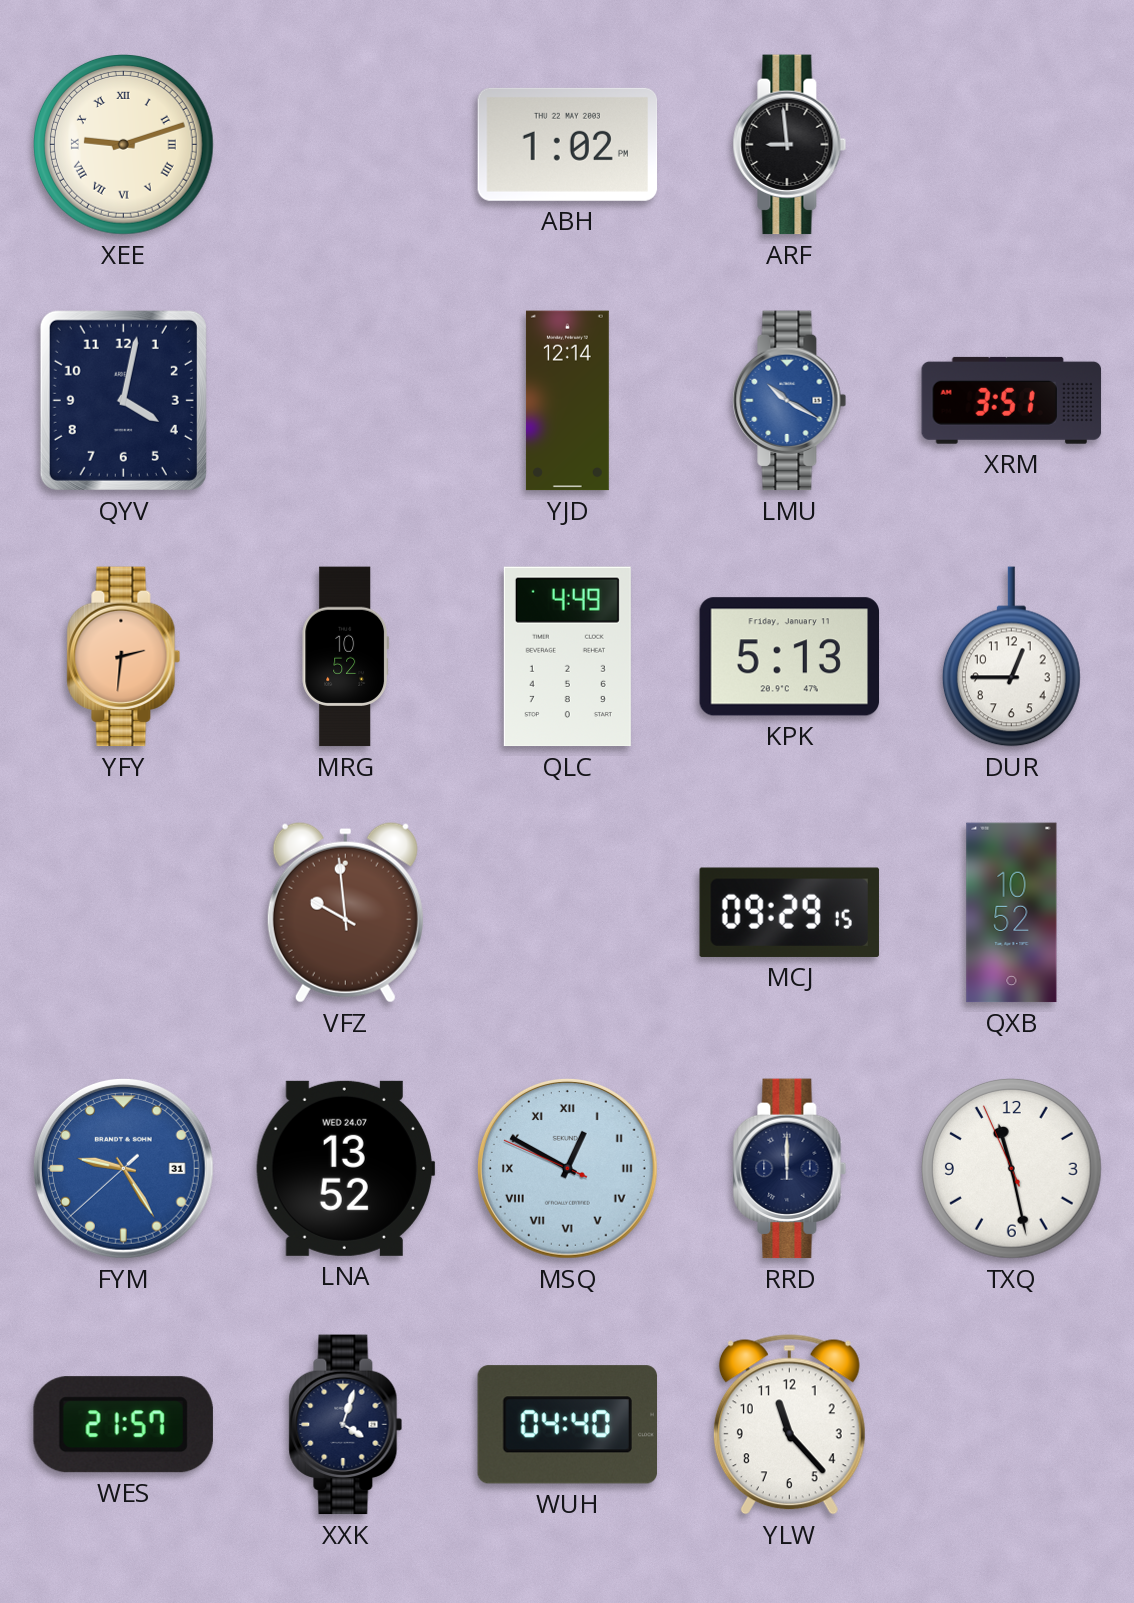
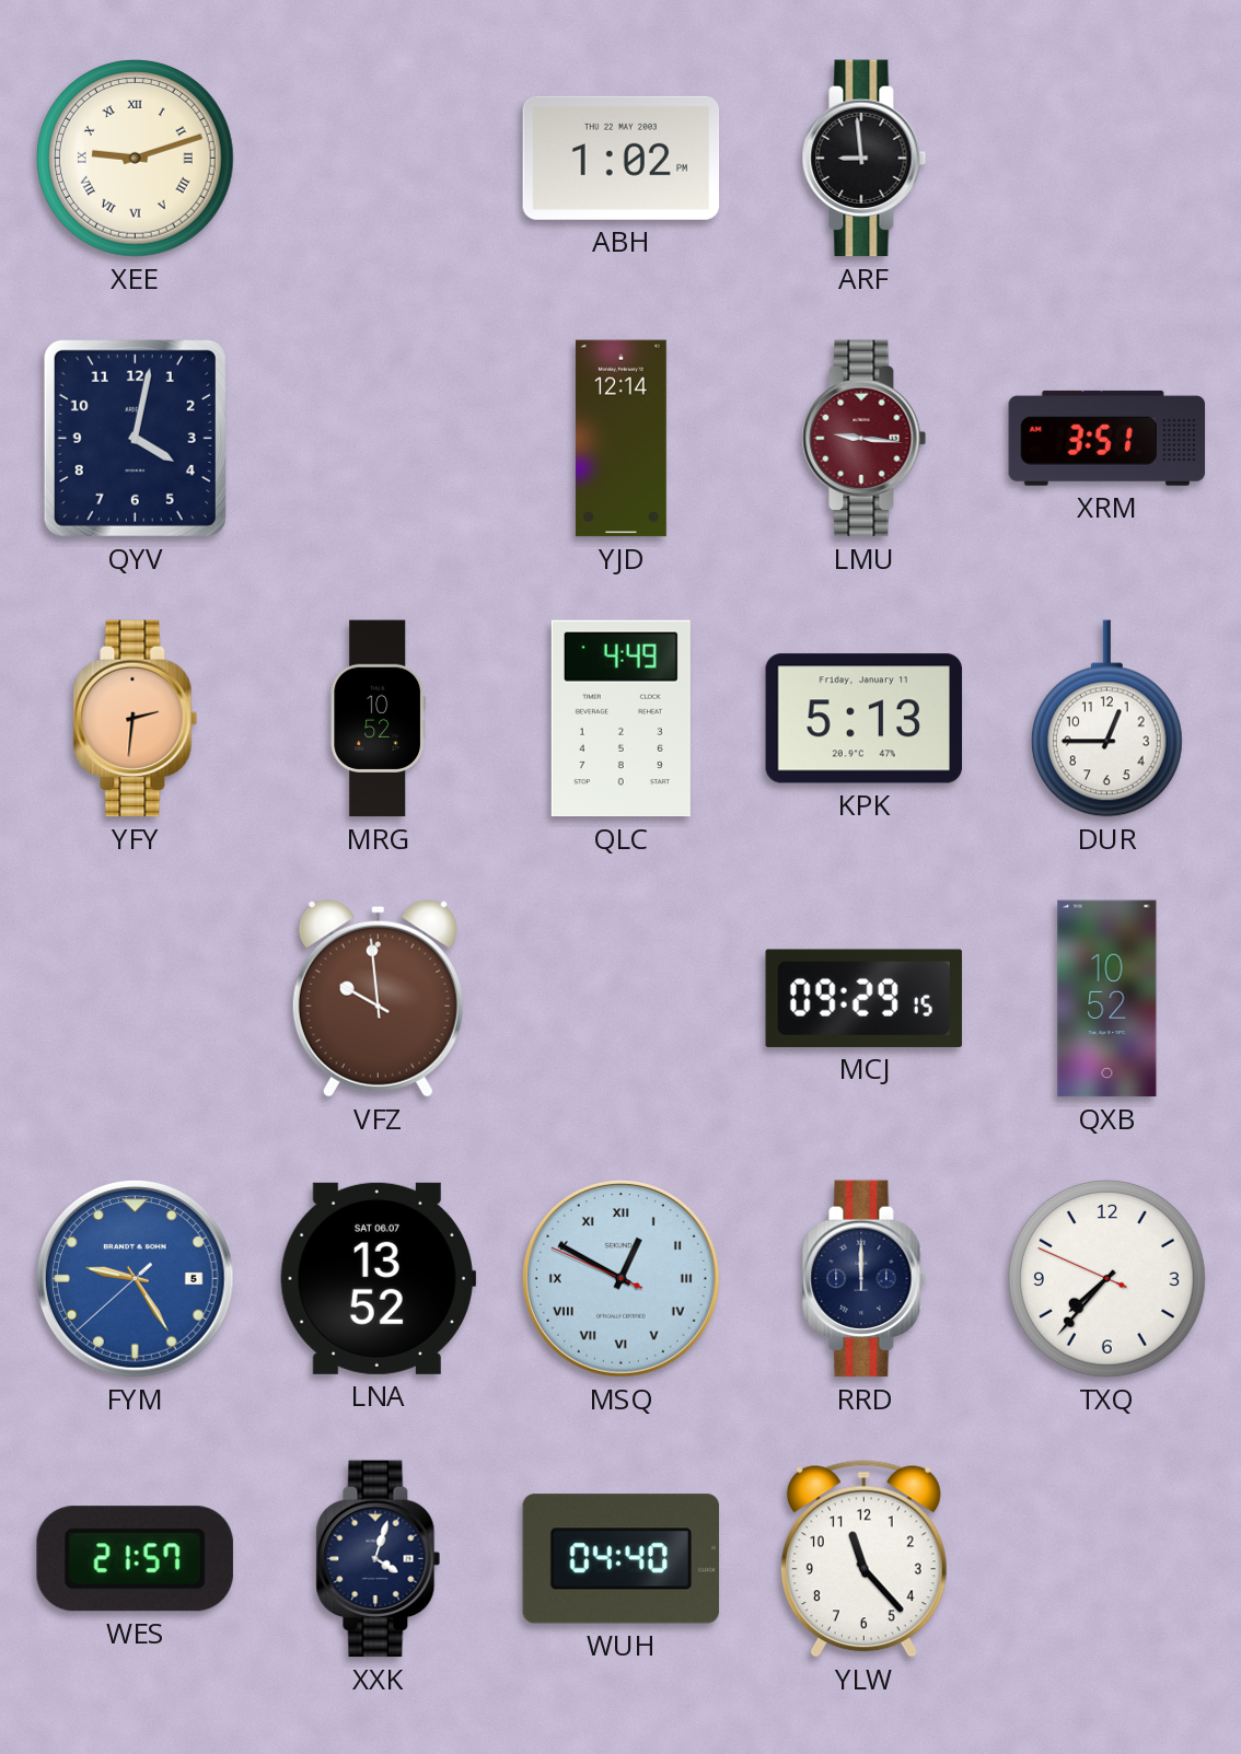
LMU: 10:20 -> 9:16
LMU dial: blue -> burgundy
FYM date: 31 -> 5
LNA date: WED 24.07 -> SAT 06.07
TXQ: 11:27 -> 7:36
